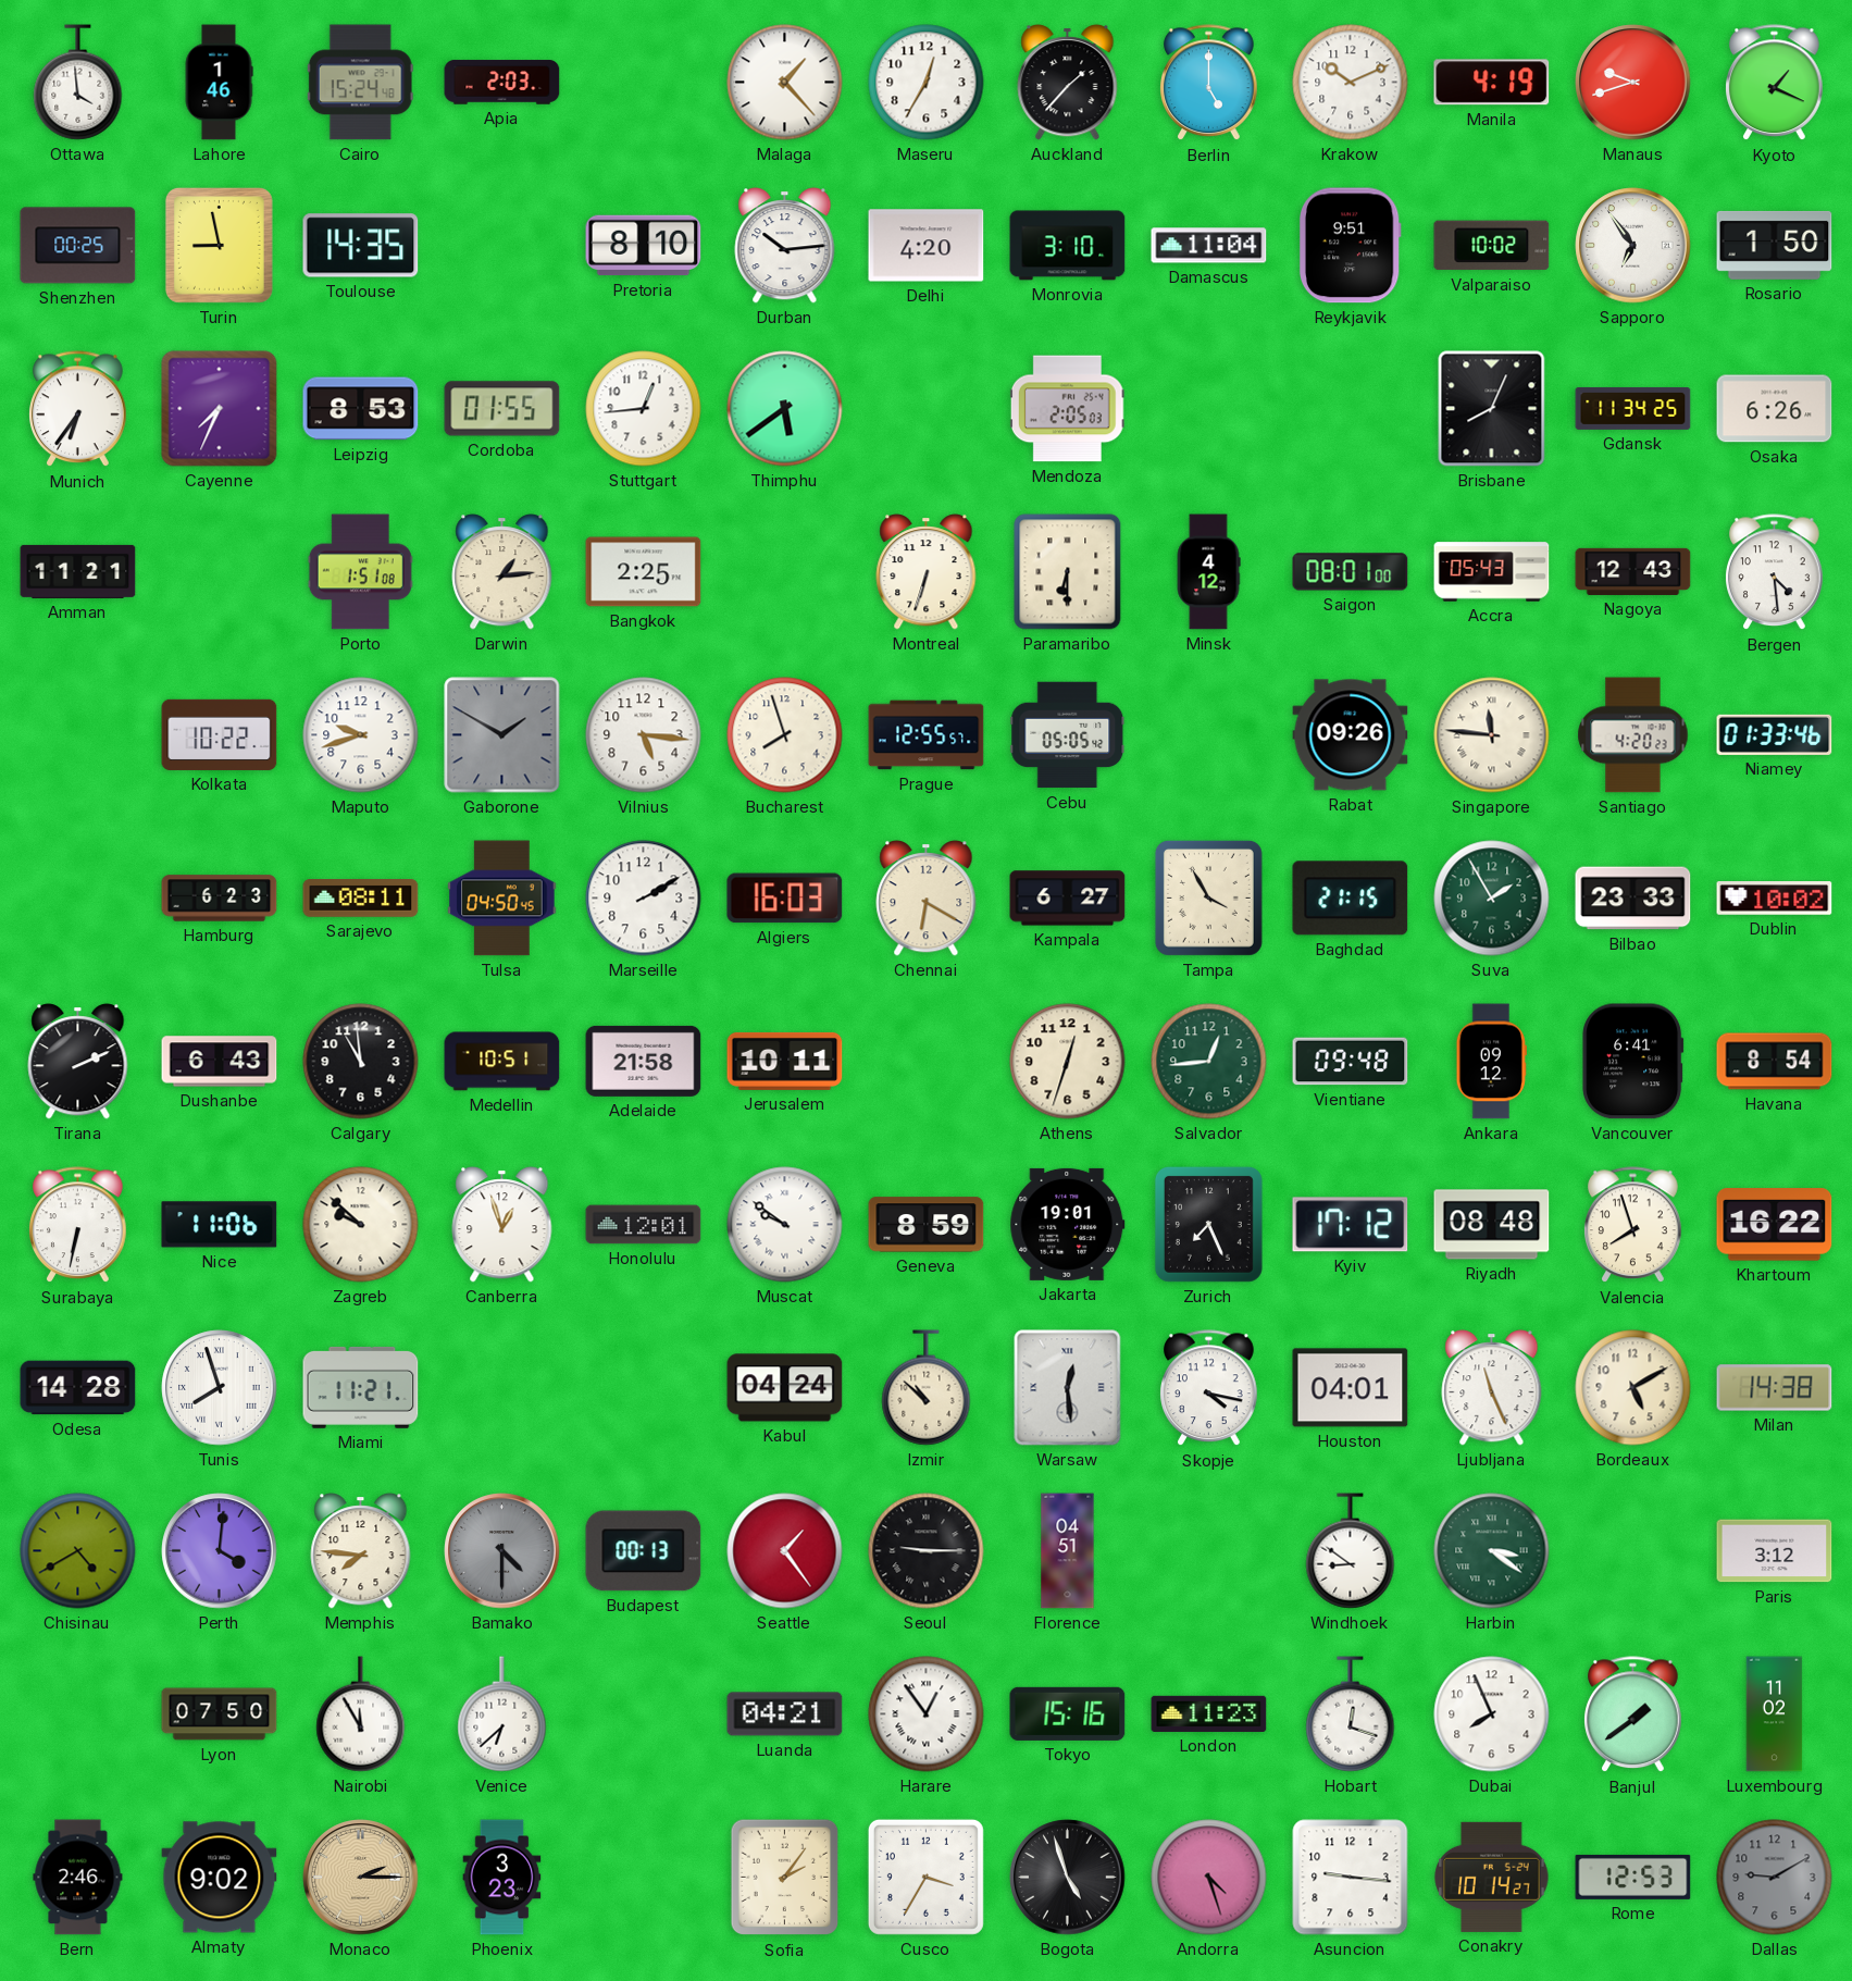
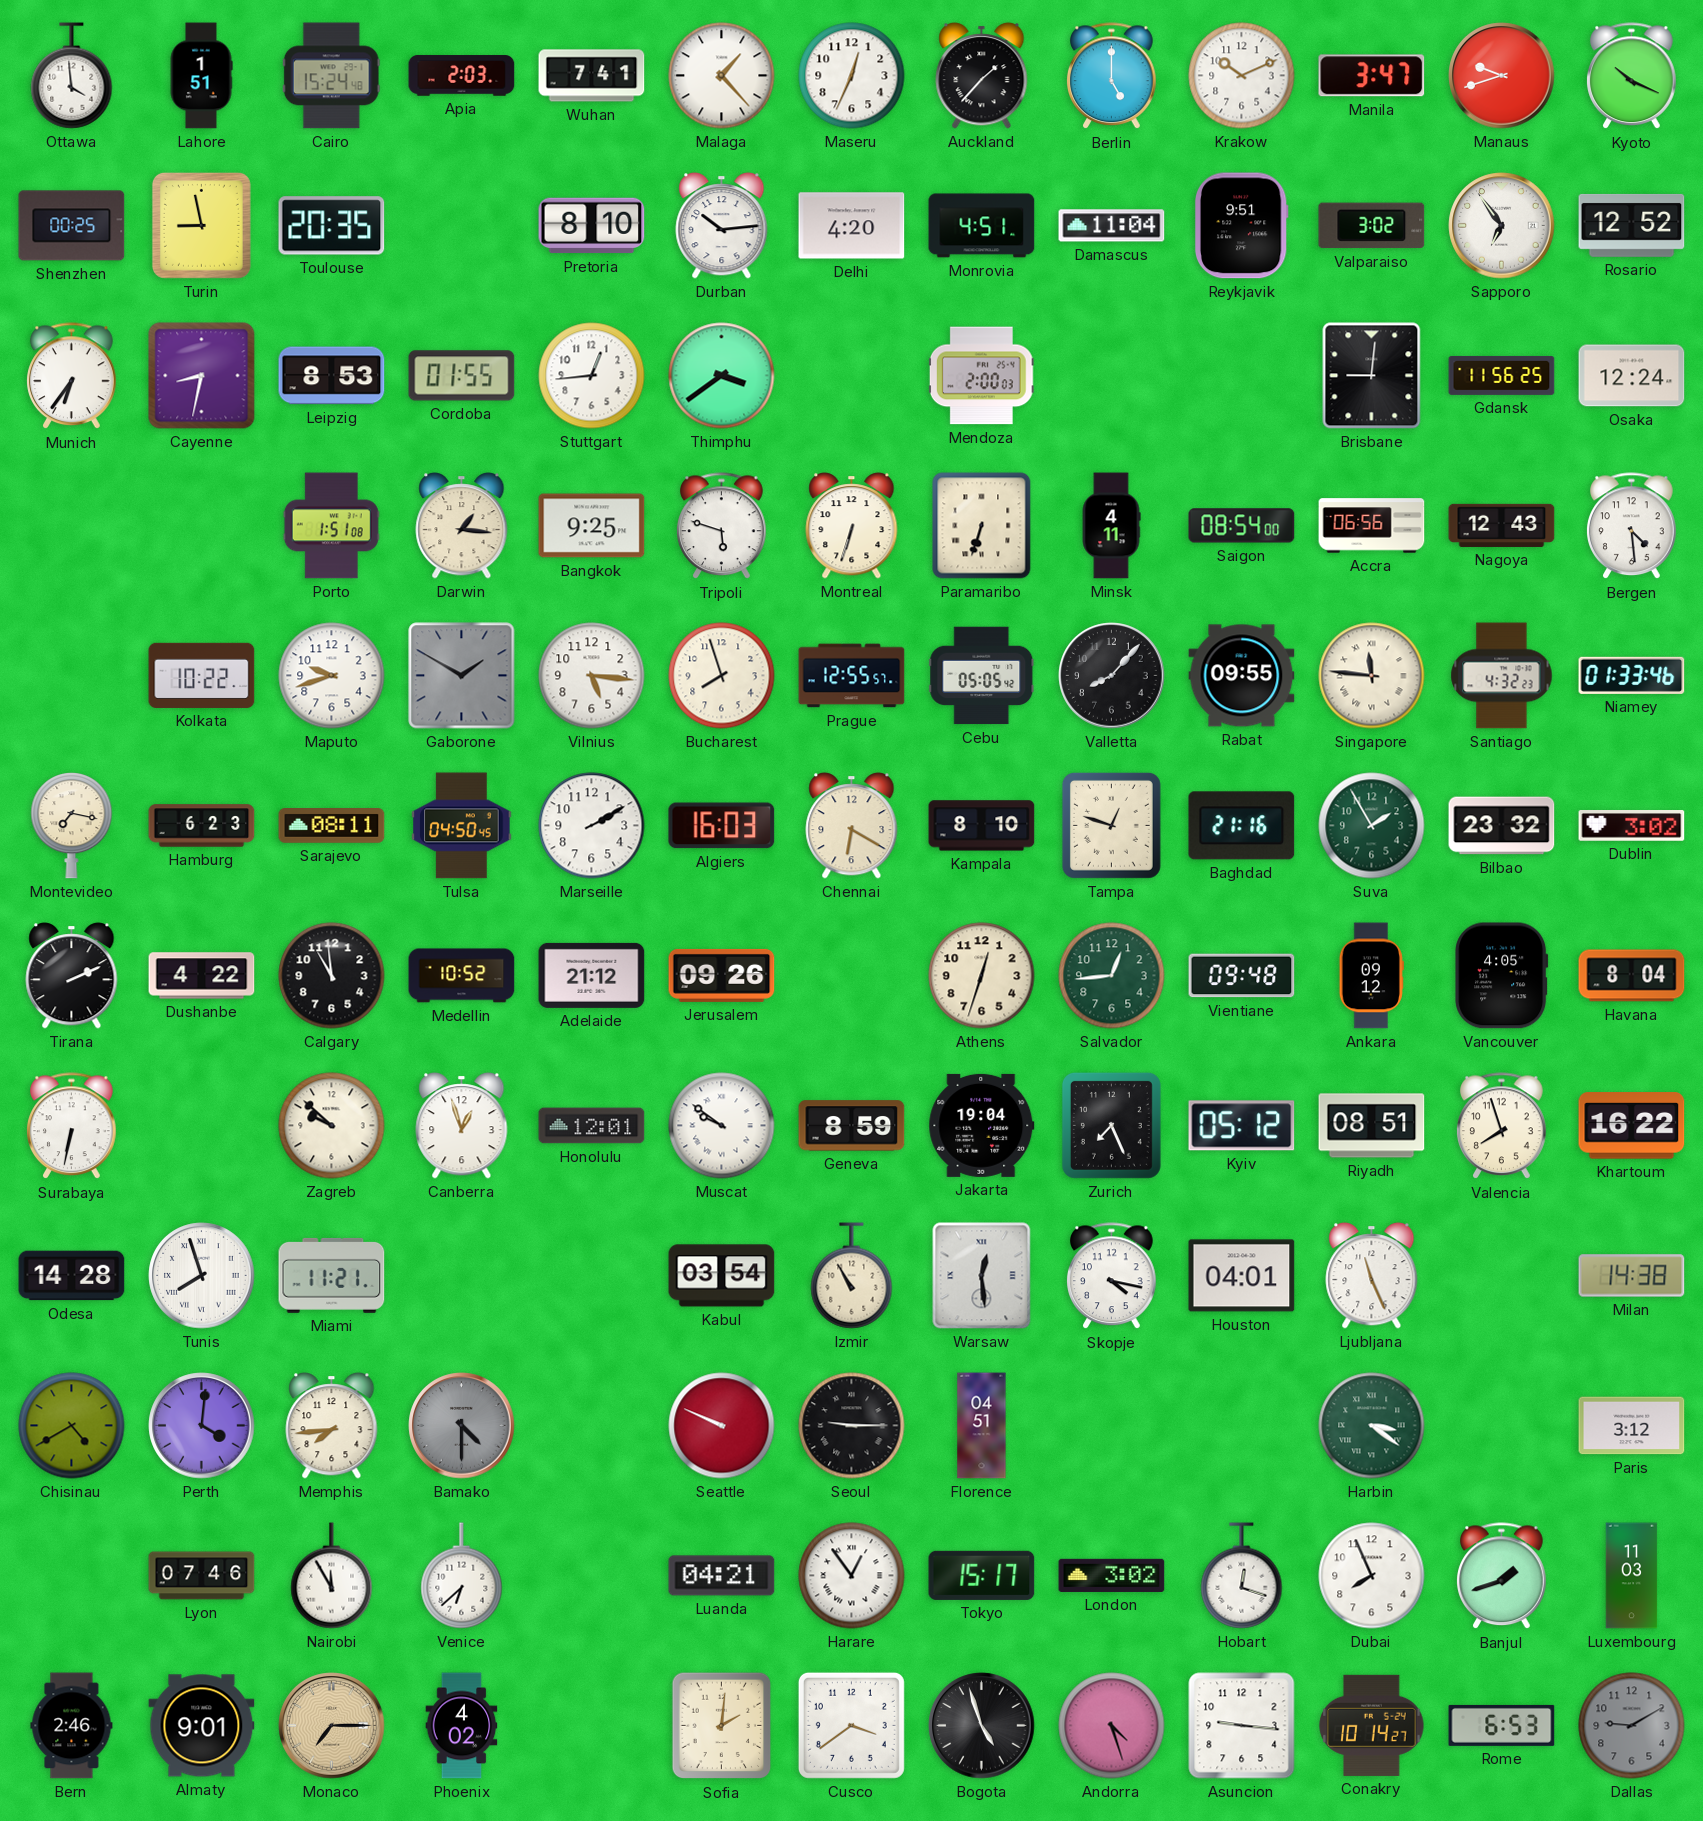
Lahore: 1:46 -> 1:51
Wuhan: none -> 7:41
Maseru: 12:35 -> 12:34
Manila: 4:19 -> 3:47
Kyoto: 1:19 -> 10:19
Toulouse: 14:35 -> 20:35
Monrovia: 3:10 -> 4:51
Valparaiso: 10:02 -> 3:02
Rosario: 1:50 -> 12:52
Cayenne: 7:34 -> 8:32
Thimphu: 5:39 -> 3:39
Mendoza: 2:05 -> 2:00
Brisbane: 8:04 -> 9:01
Gdansk: 11:34 -> 11:56
Osaka: 6:26 -> 12:24
Amman: 11:21 -> none
Darwin: 1:14 -> 1:16
Bangkok: 2:25 -> 9:25
Tripoli: none -> 5:48
Paramaribo: 6:30 -> 6:33
Minsk: 4:12 -> 4:11
Saigon: 08:01 -> 08:54
Accra: 05:43 -> 06:56
Valletta: none -> 8:07
Rabat: 09:26 -> 09:55
Santiago: 4:20 -> 4:32
Montevideo: none -> 7:17
Kampala: 6:27 -> 8:10
Tampa: 3:55 -> 12:48
Baghdad: 21:15 -> 21:16
Bilbao: 23:33 -> 23:32
Dublin: 10:02 -> 3:02
Dushanbe: 6:43 -> 4:22
Medellin: 10:51 -> 10:52
Adelaide: 21:58 -> 21:12
Jerusalem: 10:11 -> 09:26
Vancouver: 6:41 -> 4:05
Havana: 8:54 -> 8:04
Nice: 11:06 -> none
Jakarta: 19:01 -> 19:04
Kyiv: 17:12 -> 05:12
Riyadh: 08:48 -> 08:51
Kabul: 04:24 -> 03:54
Izmir: 10:52 -> 10:55
Bordeaux: 5:10 -> none
Memphis: 7:46 -> 7:44
Budapest: 00:13 -> none
Seattle: 1:24 -> 9:49
Windhoek: 8:51 -> none
Lyon: 07:50 -> 07:46
Tokyo: 15:16 -> 15:17
London: 11:23 -> 3:02
Banjul: 1:39 -> 1:42
Luxembourg: 11:02 -> 11:03
Almaty: 9:02 -> 9:01
Monaco: 2:15 -> 7:15
Phoenix: 3:23 -> 4:02
Sofia: 2:06 -> 2:01
Cusco: 3:35 -> 3:39
Rome: 12:53 -> 6:53
